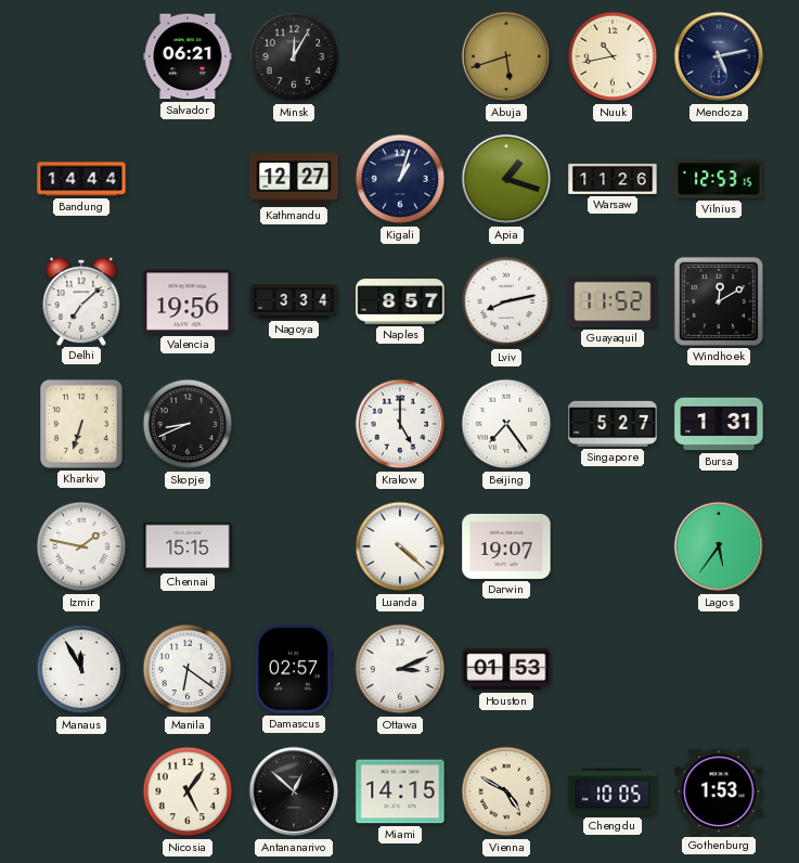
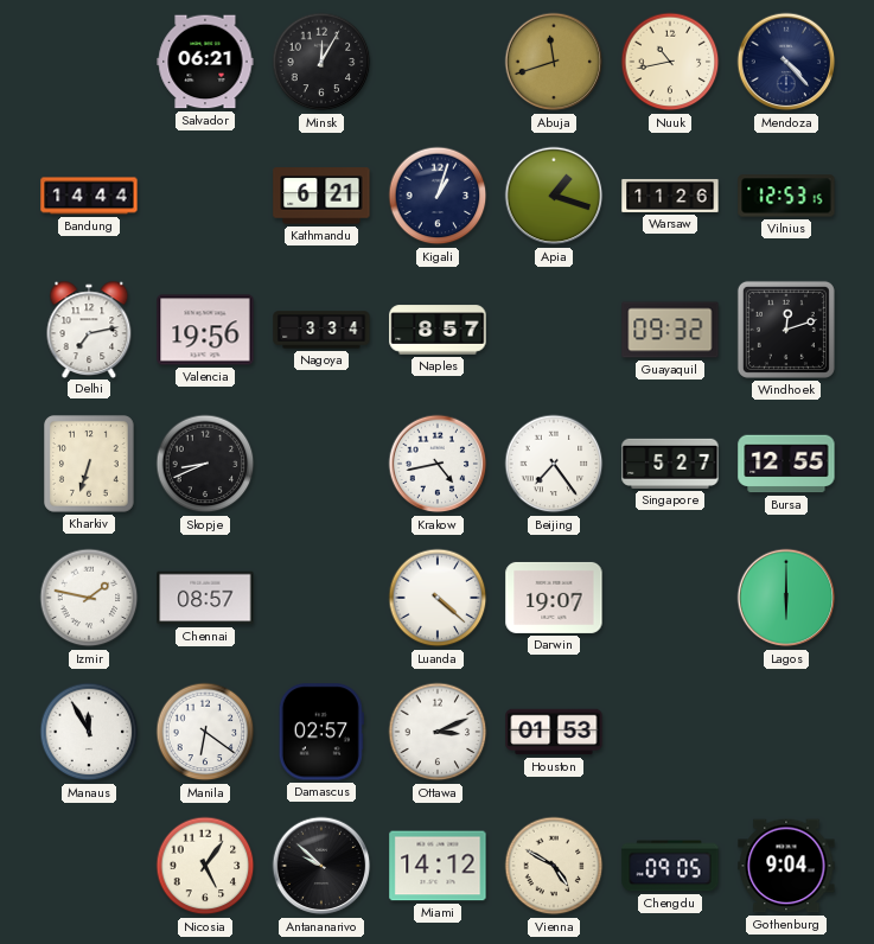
Abuja: 5:42 -> 11:42
Mendoza: 5:13 -> 4:23
Kathmandu: 12:27 -> 6:21
Delhi: 7:08 -> 7:13
Lviv: 8:13 -> none
Guayaquil: 11:52 -> 09:32
Windhoek: 12:10 -> 12:12
Krakow: 5:00 -> 4:43
Bursa: 1:31 -> 12:55
Chennai: 15:15 -> 08:57
Lagos: 5:36 -> 6:00
Antananarivo: 12:52 -> 9:52
Miami: 14:15 -> 14:12
Chengdu: 10:05 -> 09:05
Gothenburg: 1:53 -> 9:04
